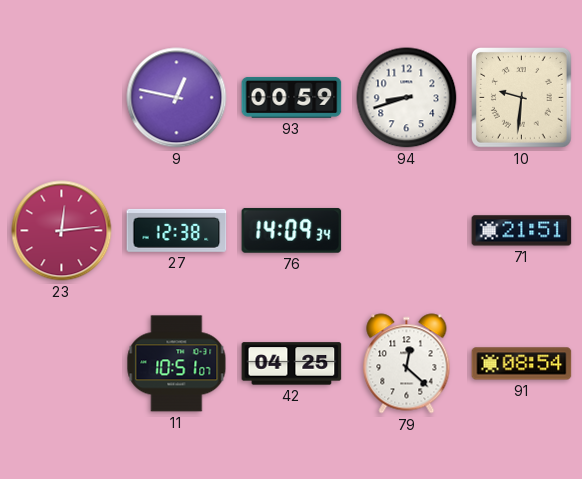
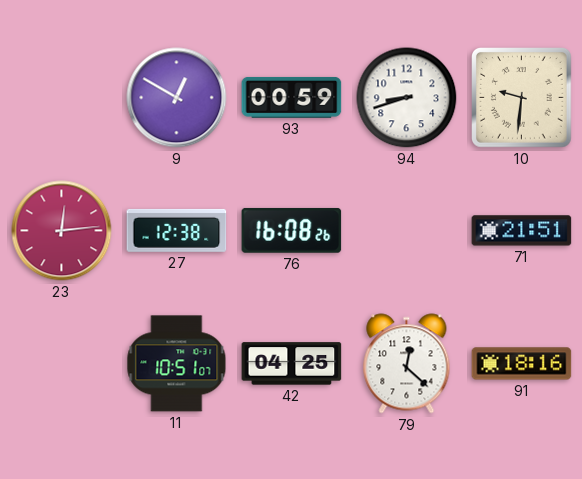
9: 12:47 -> 12:50
76: 14:09 -> 16:08
91: 08:54 -> 18:16
